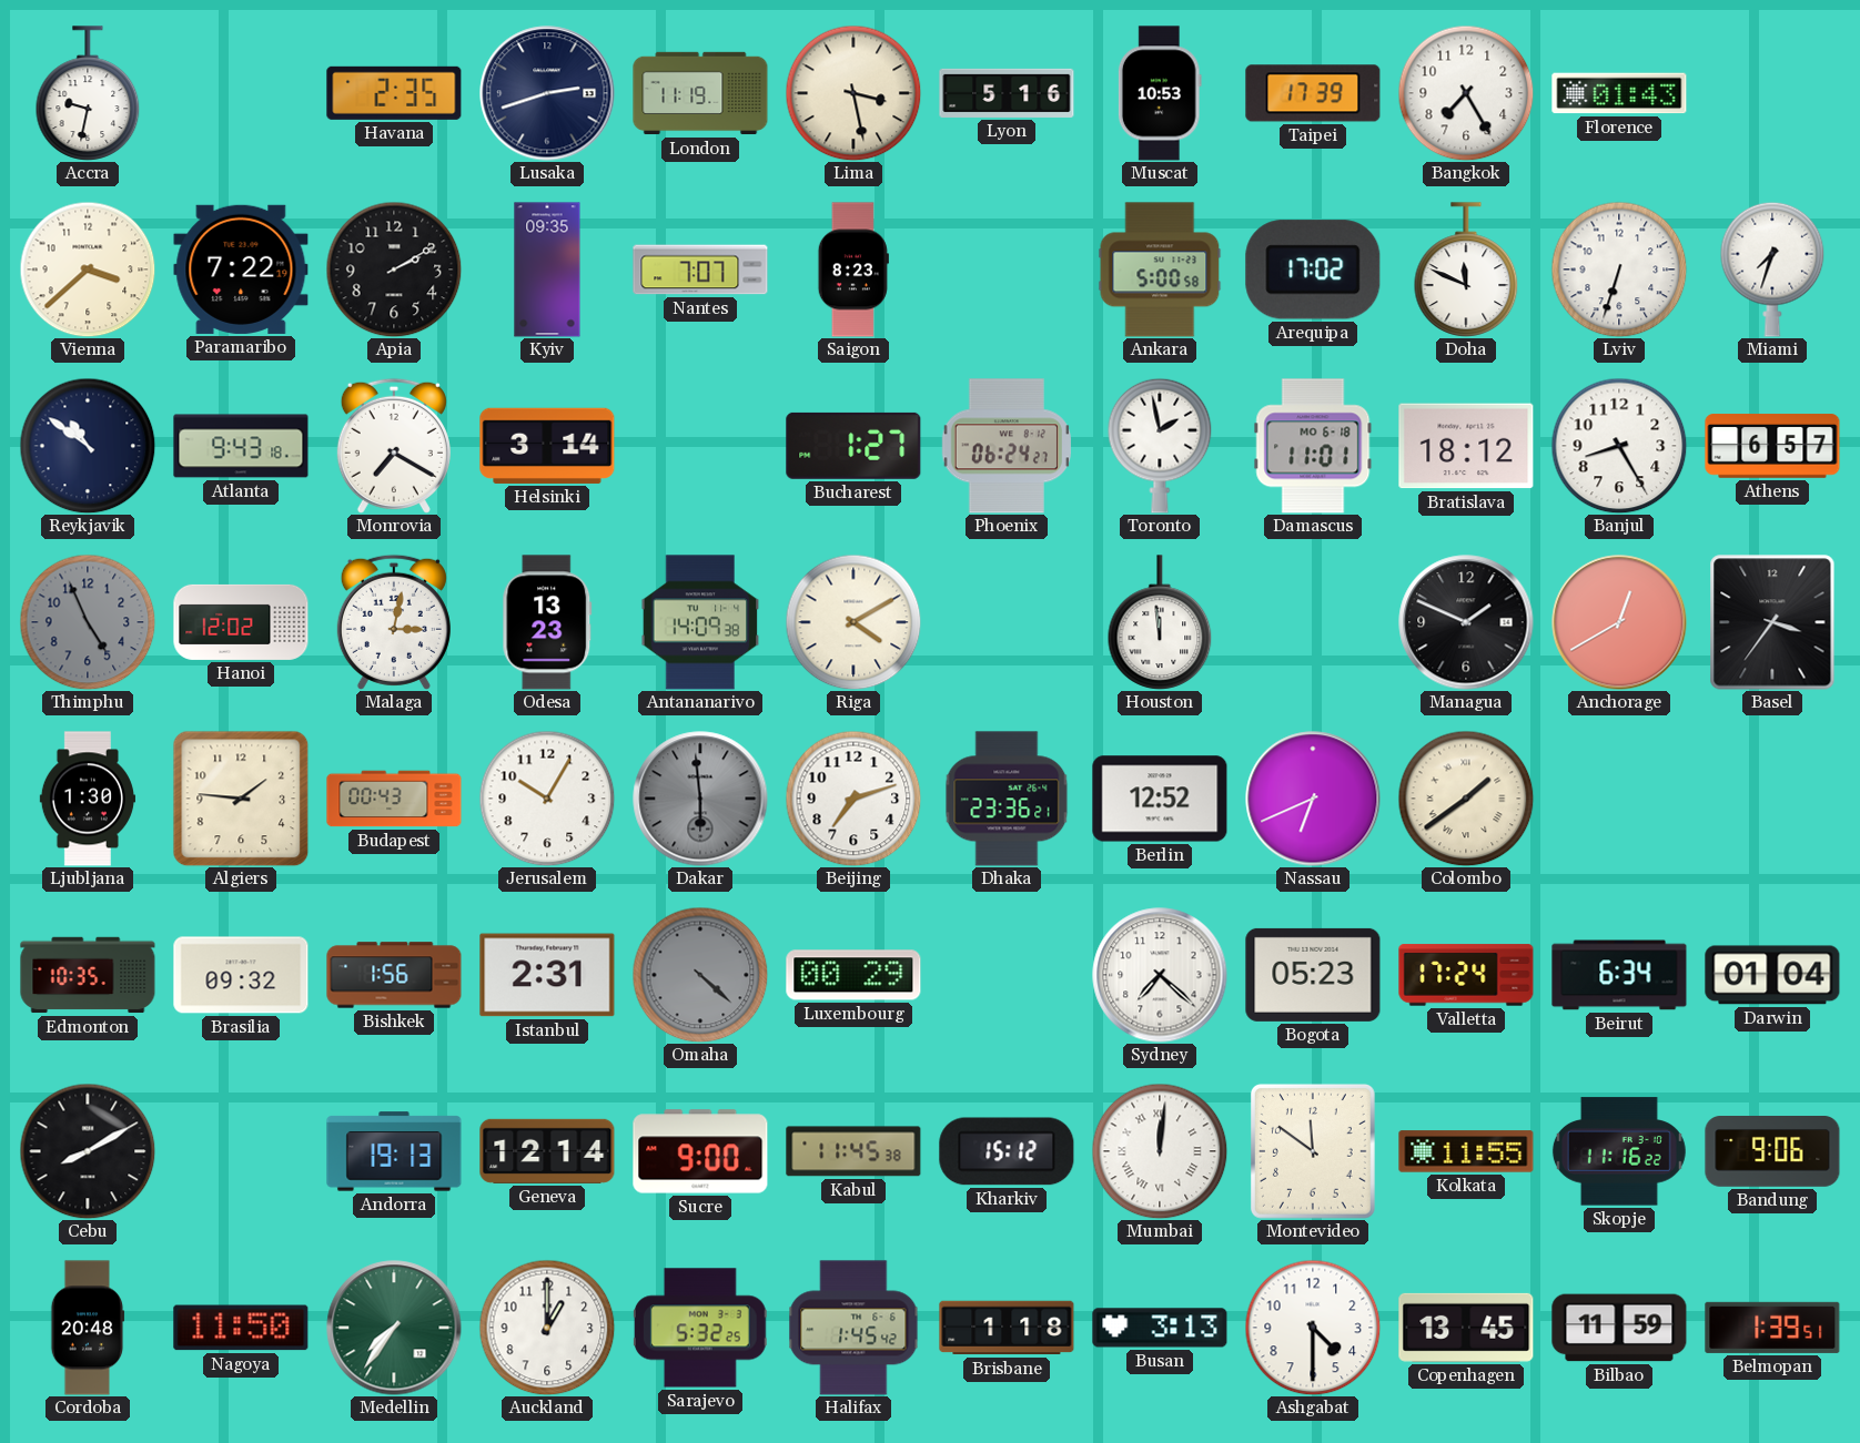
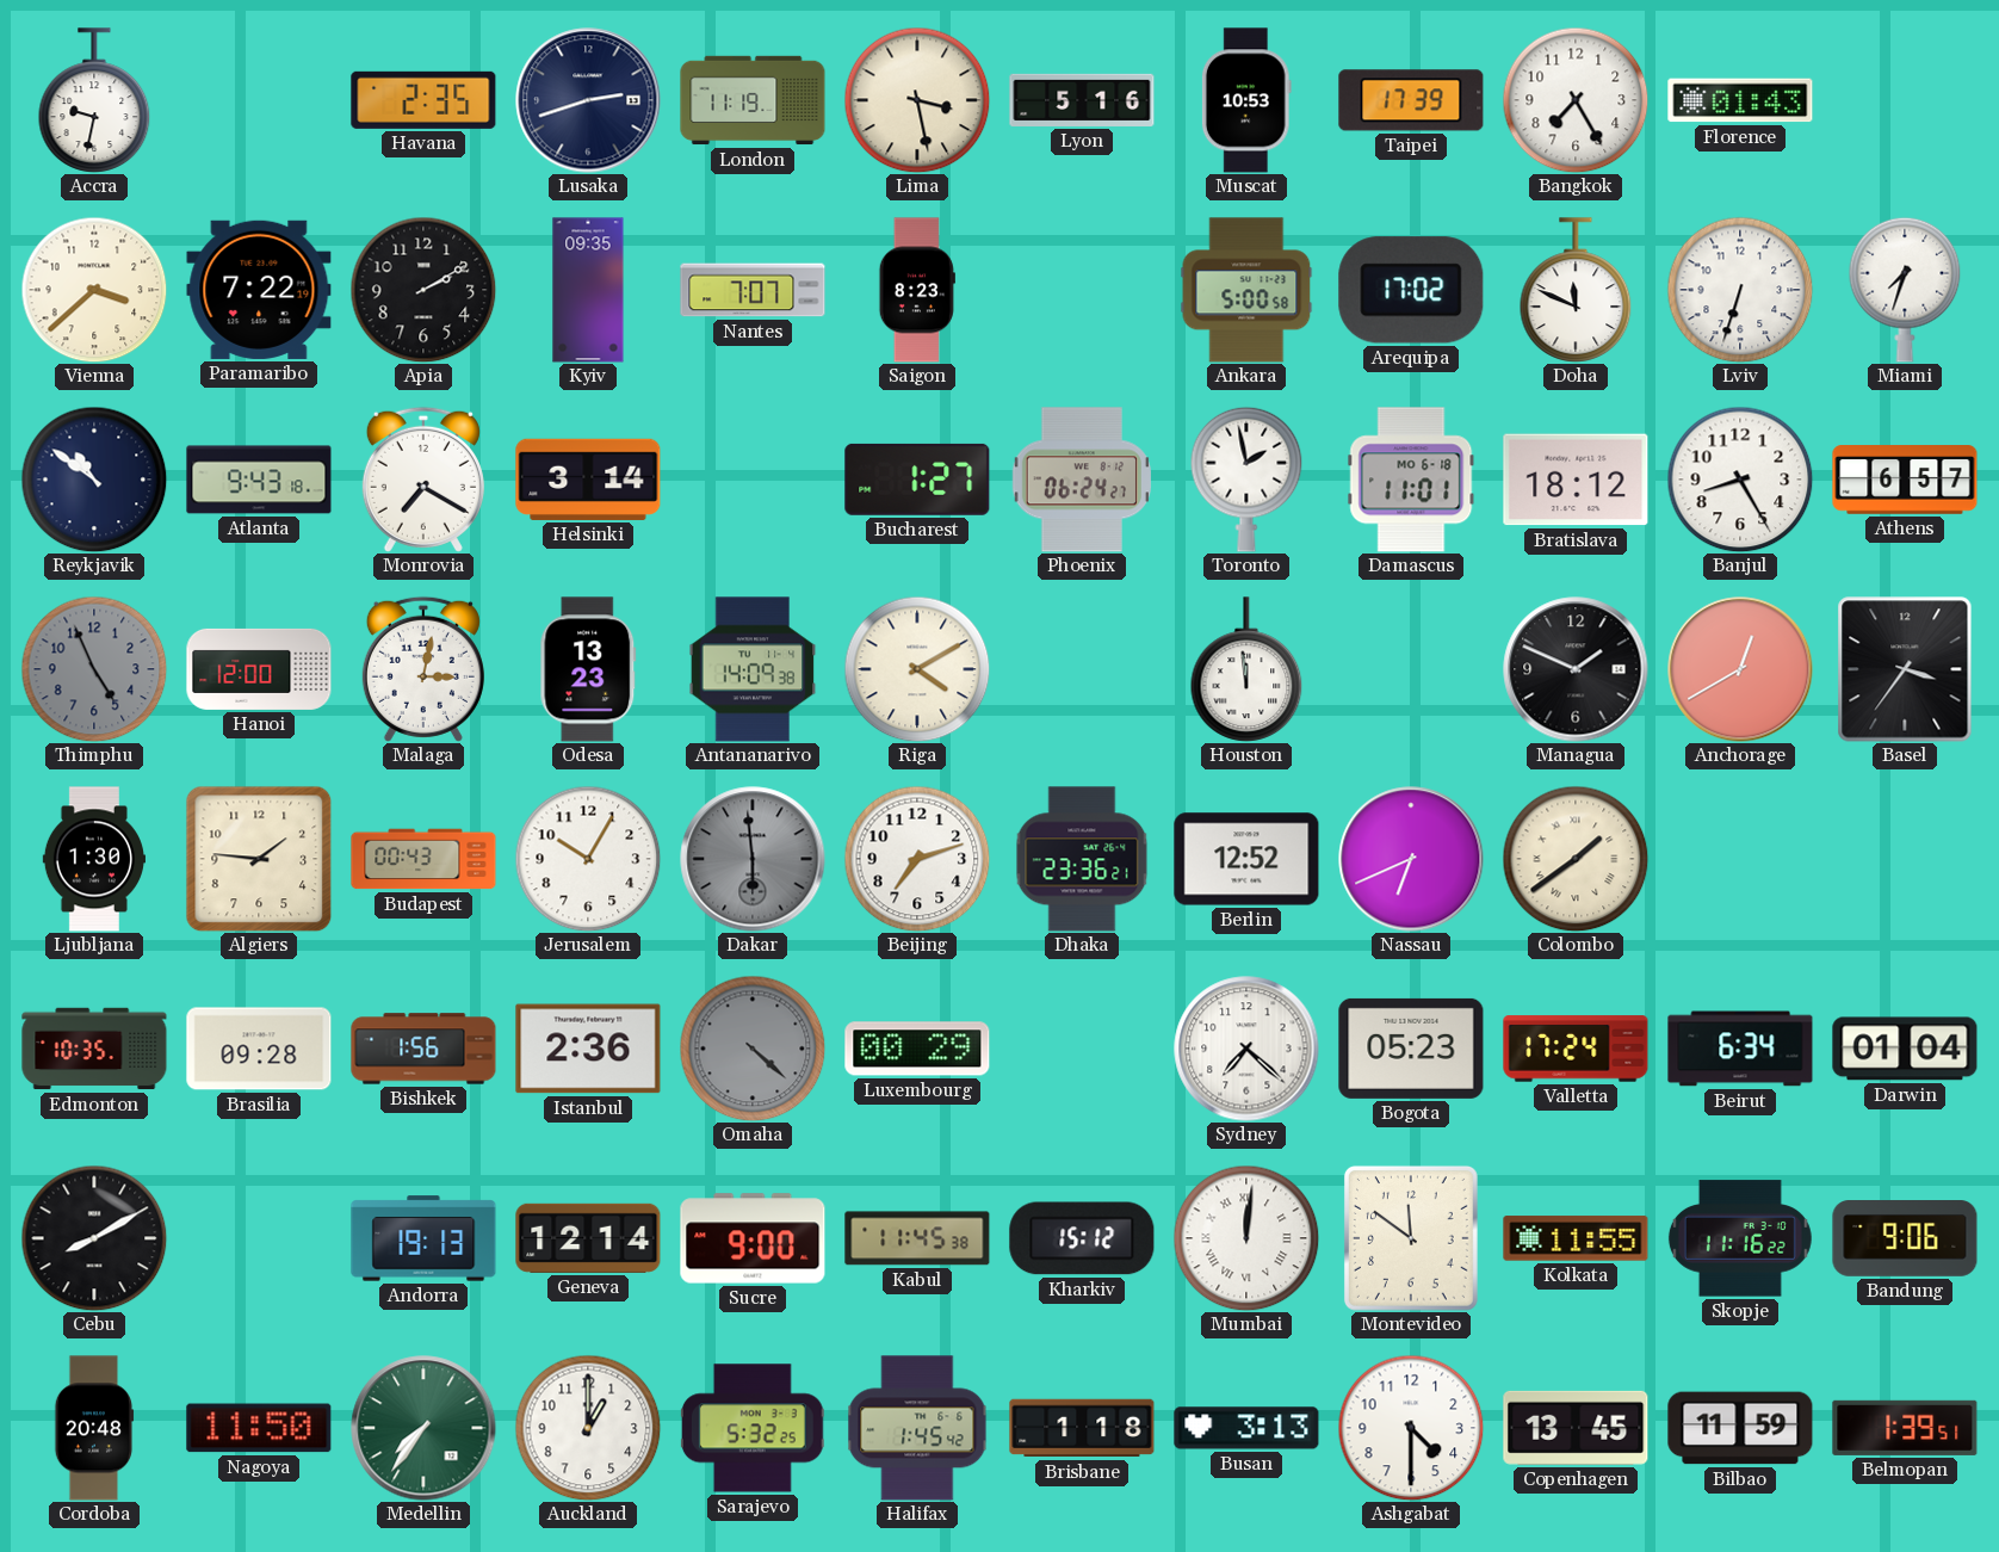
Hanoi: 12:02 -> 12:00
Brasilia: 09:32 -> 09:28
Istanbul: 2:31 -> 2:36
